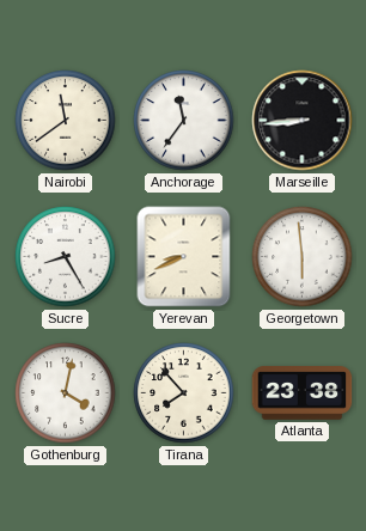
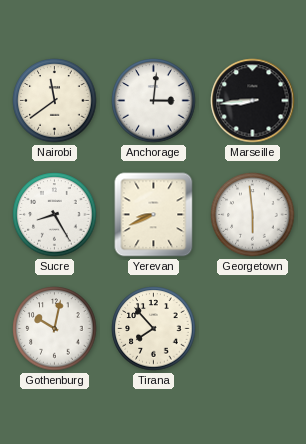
Anchorage: 11:36 -> 3:01
Gothenburg: 4:02 -> 10:02
Atlanta: 23:38 -> none
